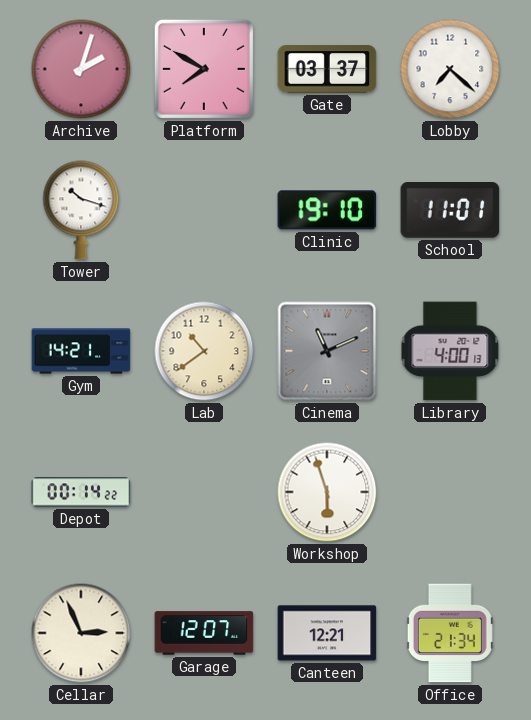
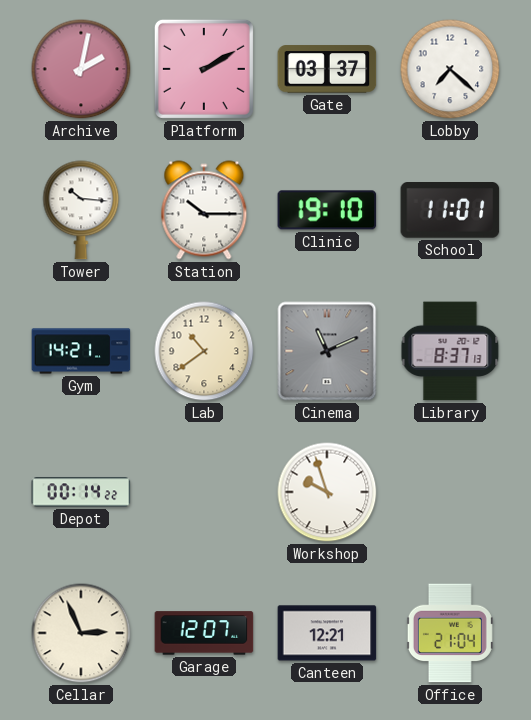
Archive: 2:03 -> 2:02
Platform: 7:50 -> 2:10
Tower: 10:18 -> 10:16
Station: none -> 10:15
Library: 4:00 -> 8:37
Workshop: 5:57 -> 9:57
Office: 21:34 -> 21:04
